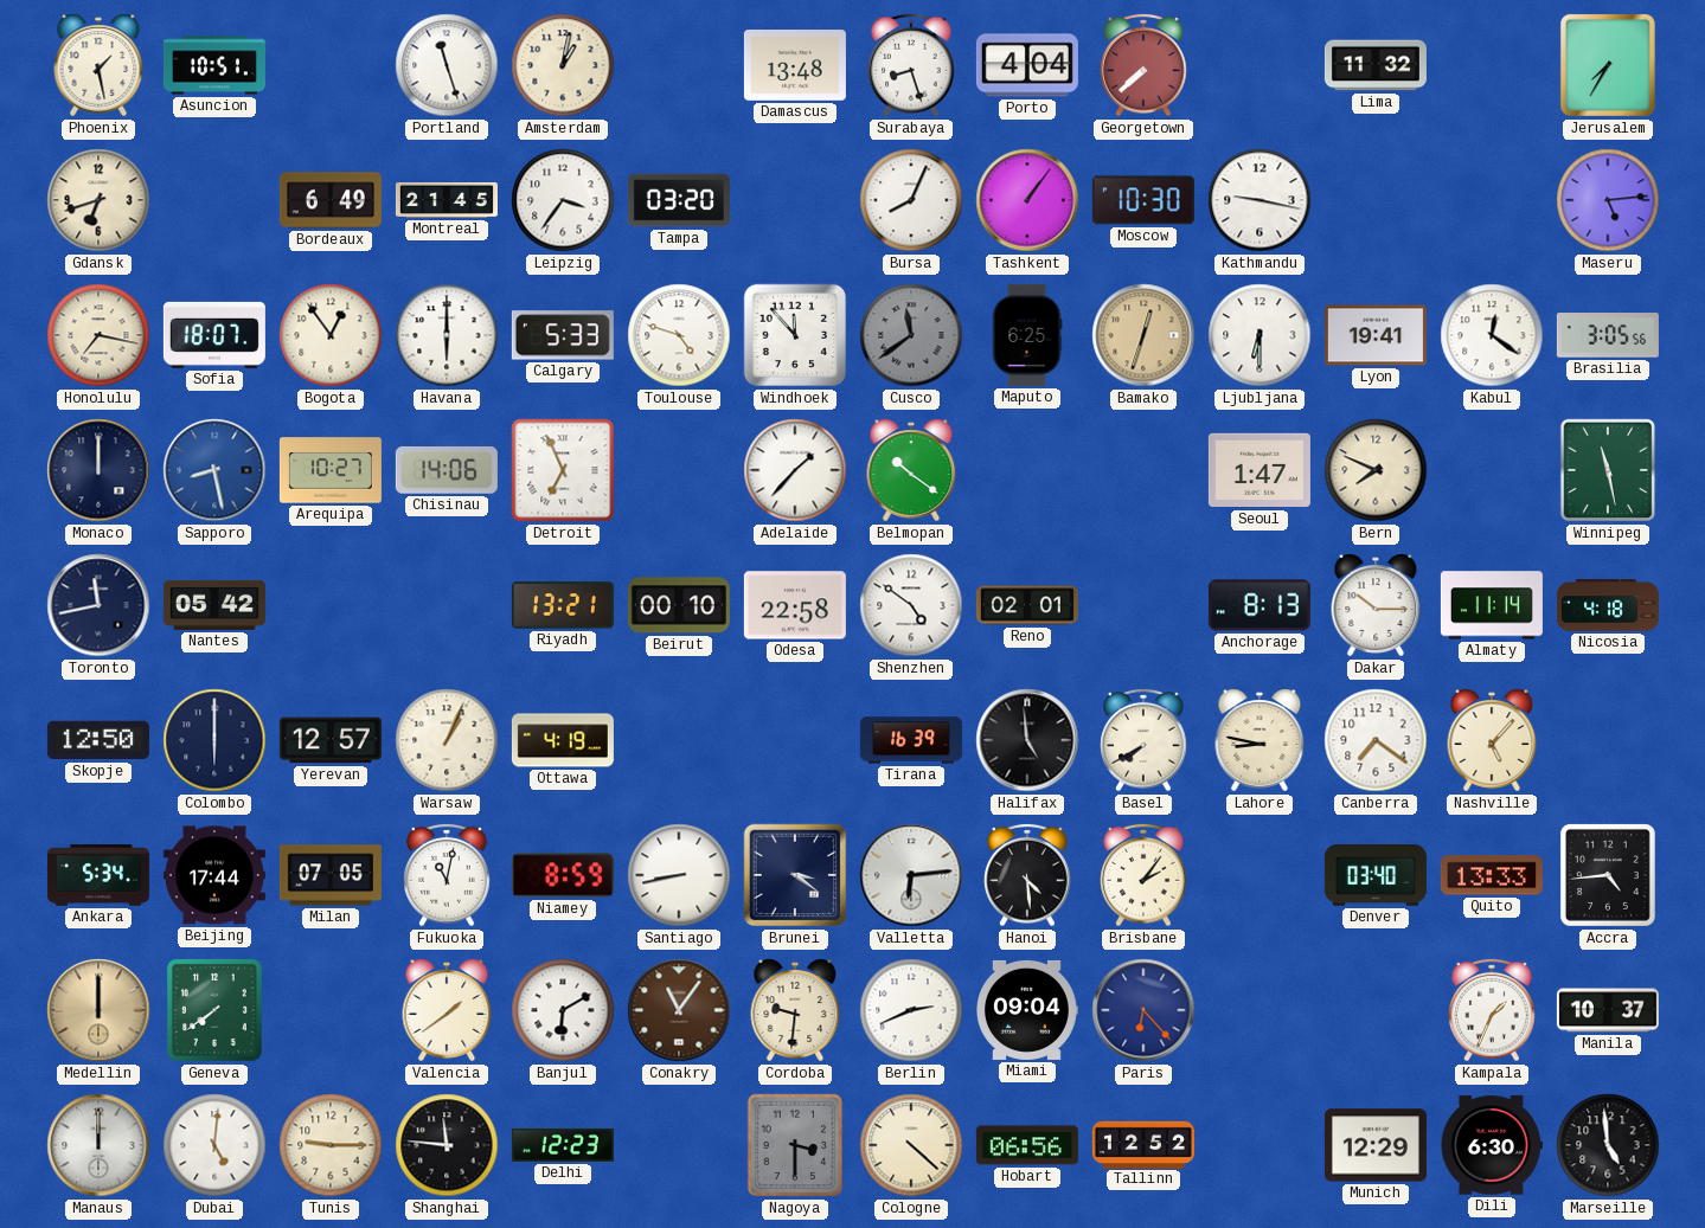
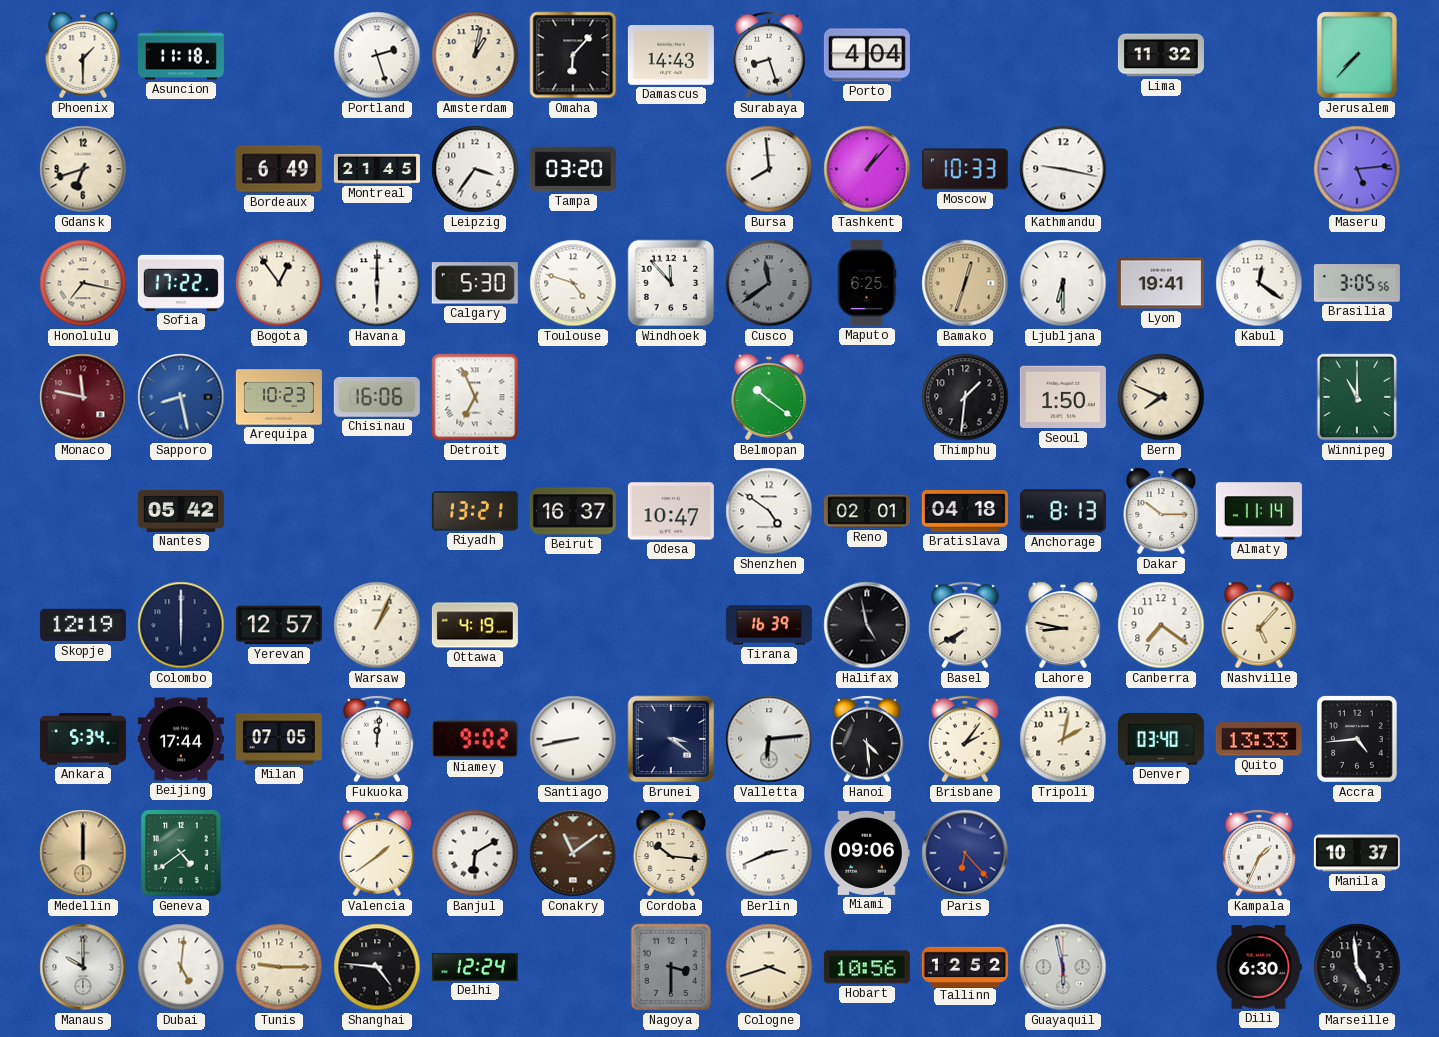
Phoenix: 1:28 -> 1:30
Asuncion: 10:51 -> 11:18
Portland: 11:27 -> 2:27
Omaha: none -> 6:07
Damascus: 13:48 -> 14:43
Georgetown: 7:38 -> none
Jerusalem: 7:35 -> 7:37
Bursa: 8:04 -> 7:59
Tashkent: 1:06 -> 1:07
Moscow: 10:30 -> 10:33
Sofia: 18:07 -> 17:22
Calgary: 5:33 -> 5:30
Monaco: 12:00 -> 11:47
Monaco dial: navy -> burgundy
Arequipa: 10:27 -> 10:23
Chisinau: 14:06 -> 16:06
Adelaide: 1:37 -> none
Thimphu: none -> 1:31
Seoul: 1:47 -> 1:50
Winnipeg: 11:28 -> 11:00
Toronto: 11:43 -> none
Beirut: 00:10 -> 16:37
Odesa: 22:58 -> 10:47
Bratislava: none -> 04:18
Nicosia: 4:18 -> none
Skopje: 12:50 -> 12:19
Halifax: 4:59 -> 4:58
Fukuoka: 11:02 -> 12:01
Niamey: 8:59 -> 9:02
Tripoli: none -> 2:02
Geneva: 7:39 -> 4:39
Conakry: 11:06 -> 11:09
Cordoba: 9:31 -> 10:16
Miami: 09:04 -> 09:06
Manaus: 12:00 -> 10:00
Shanghai: 11:46 -> 4:46
Delhi: 12:23 -> 12:24
Cologne: 4:22 -> 3:42
Hobart: 06:56 -> 10:56
Guayaquil: none -> 5:58
Munich: 12:29 -> none
